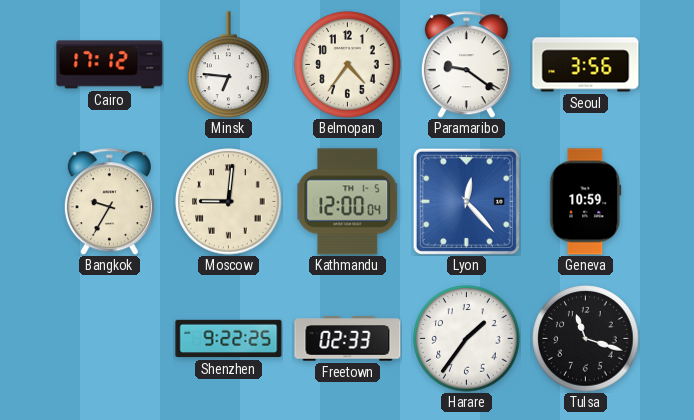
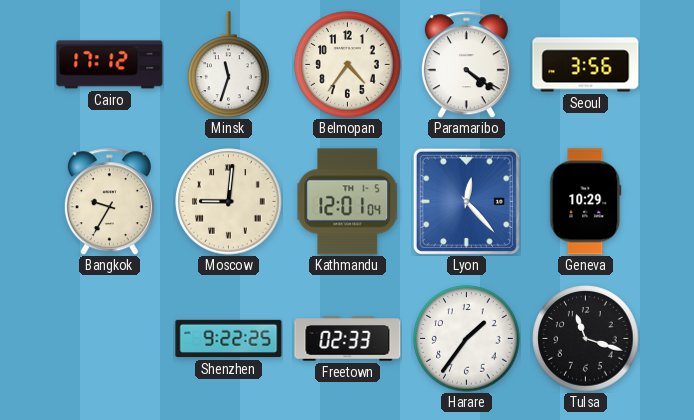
Minsk: 6:46 -> 11:33
Paramaribo: 9:21 -> 4:21
Kathmandu: 12:00 -> 12:01
Geneva: 10:59 -> 10:29
